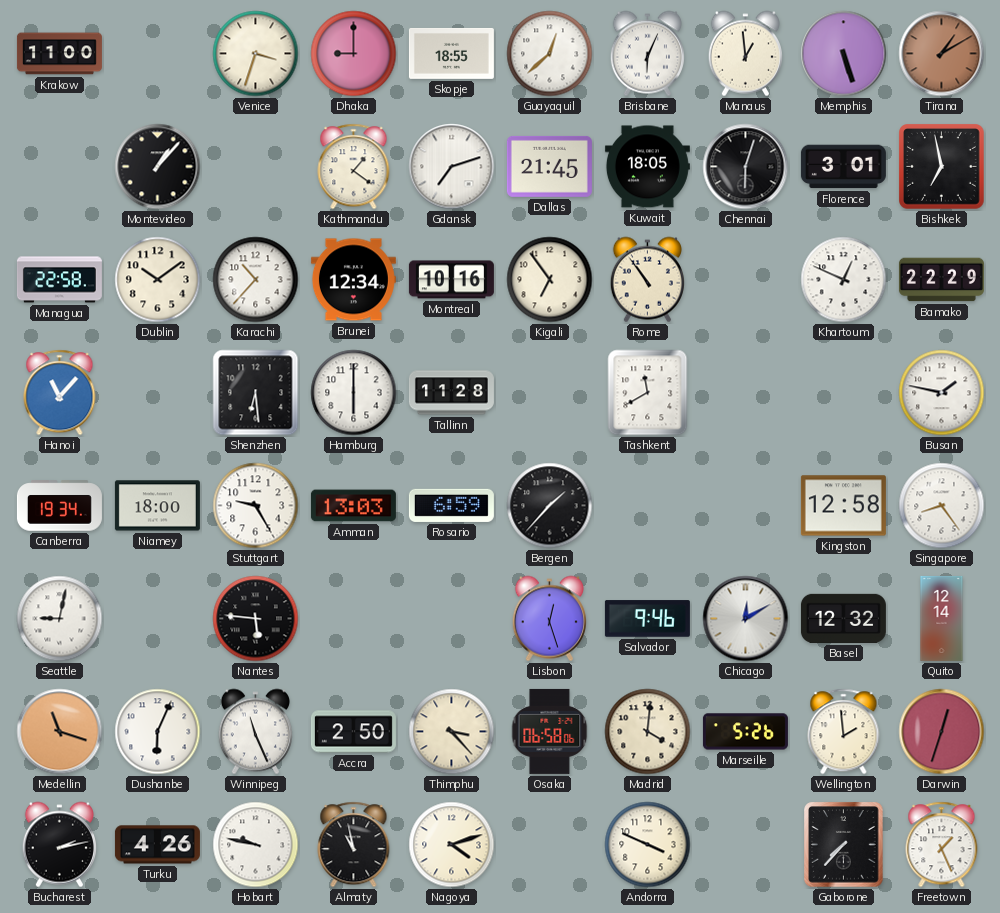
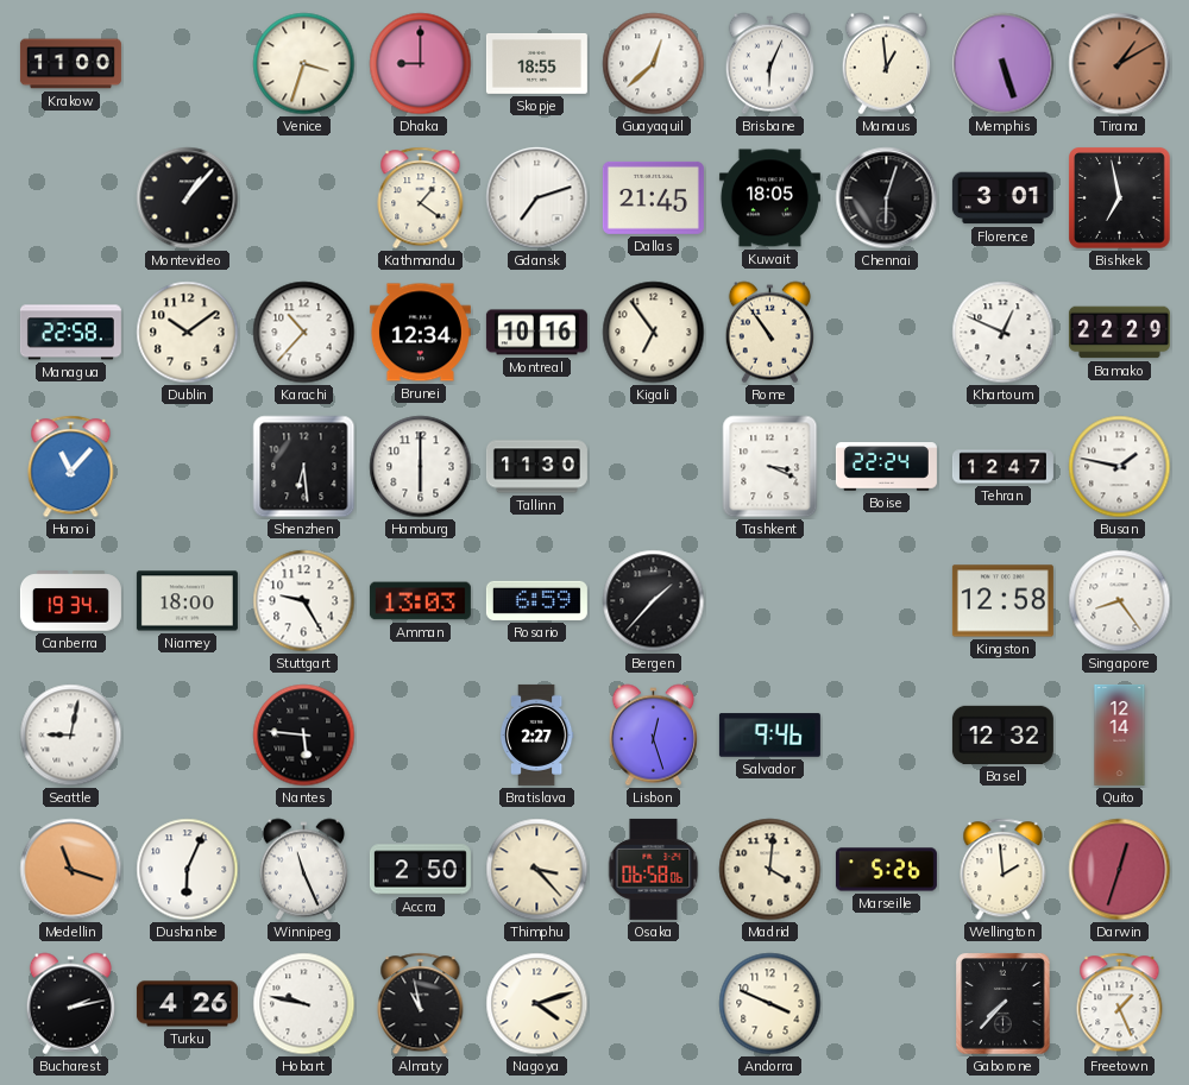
Tallinn: 11:28 -> 11:30
Tashkent: 11:40 -> 3:19
Boise: none -> 22:24
Tehran: none -> 12:47
Bratislava: none -> 2:27
Chicago: 12:10 -> none
